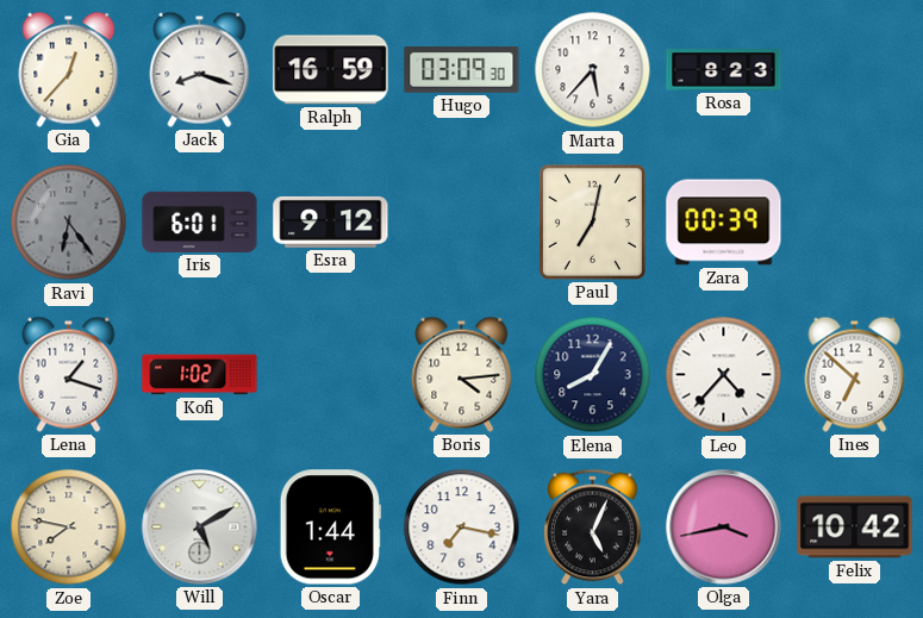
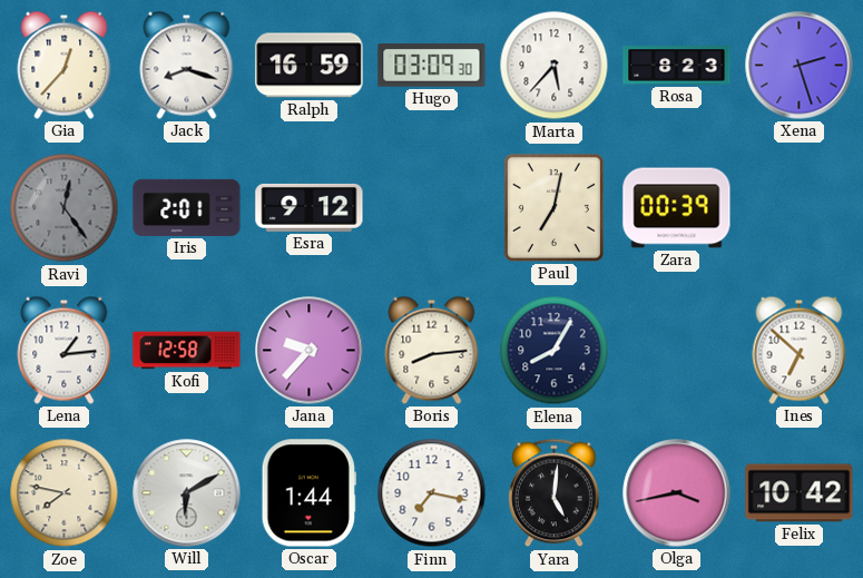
Xena: none -> 2:27
Ravi: 6:24 -> 12:24
Iris: 6:01 -> 2:01
Lena: 1:18 -> 1:14
Kofi: 1:02 -> 12:58
Jana: none -> 9:37
Boris: 4:14 -> 8:14
Leo: 4:37 -> none
Will: 5:10 -> 6:10
Yara: 5:04 -> 5:01
